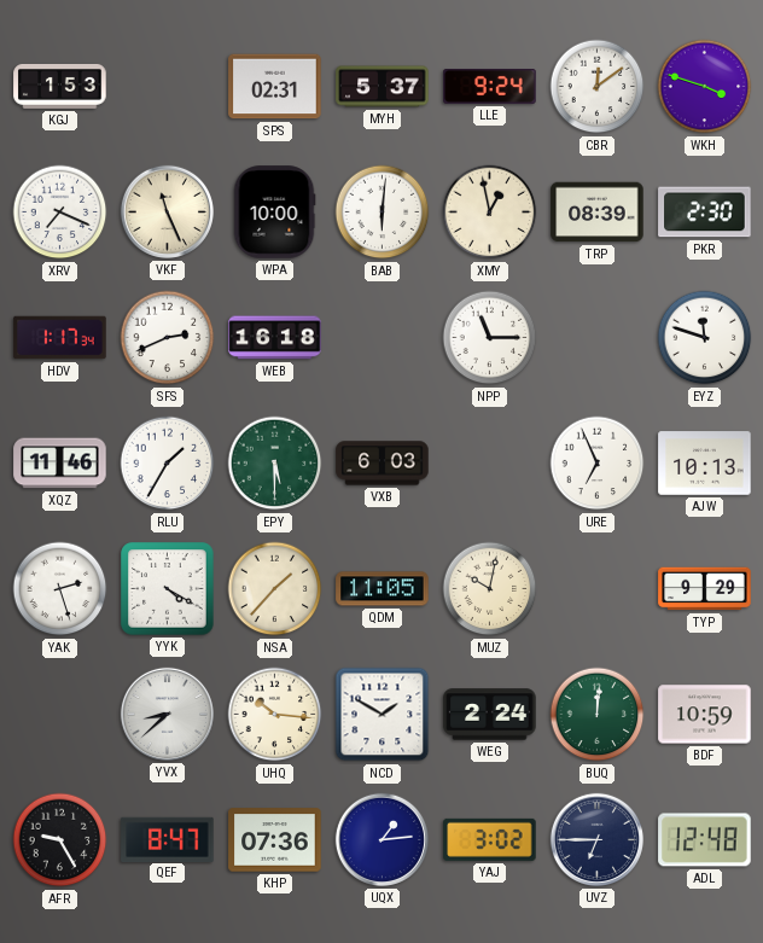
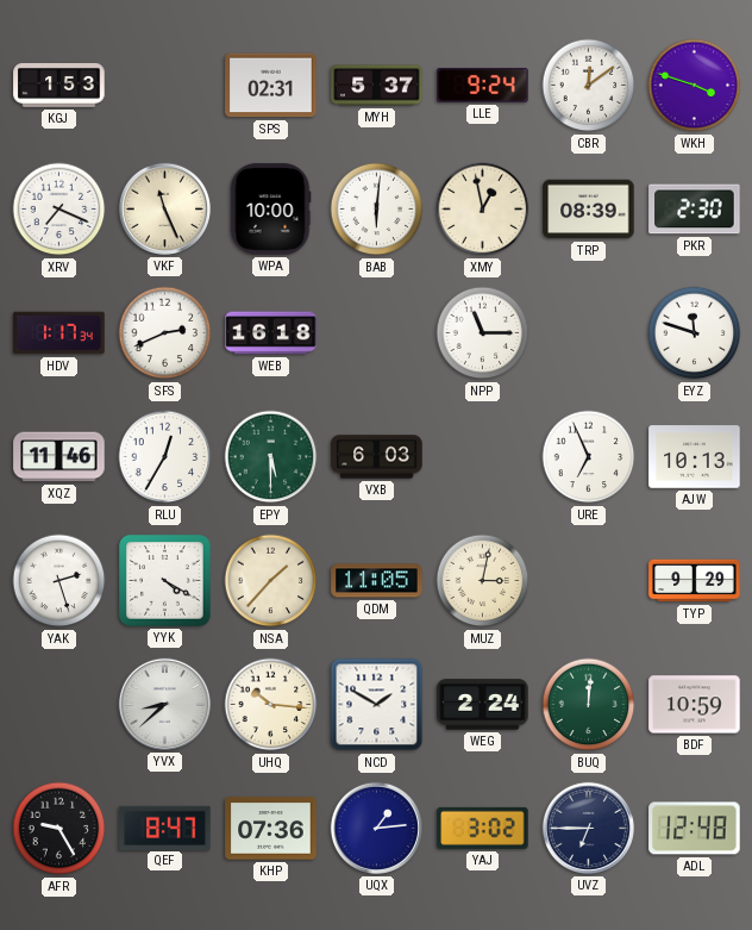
RLU: 1:35 -> 12:35
MUZ: 10:02 -> 3:02
